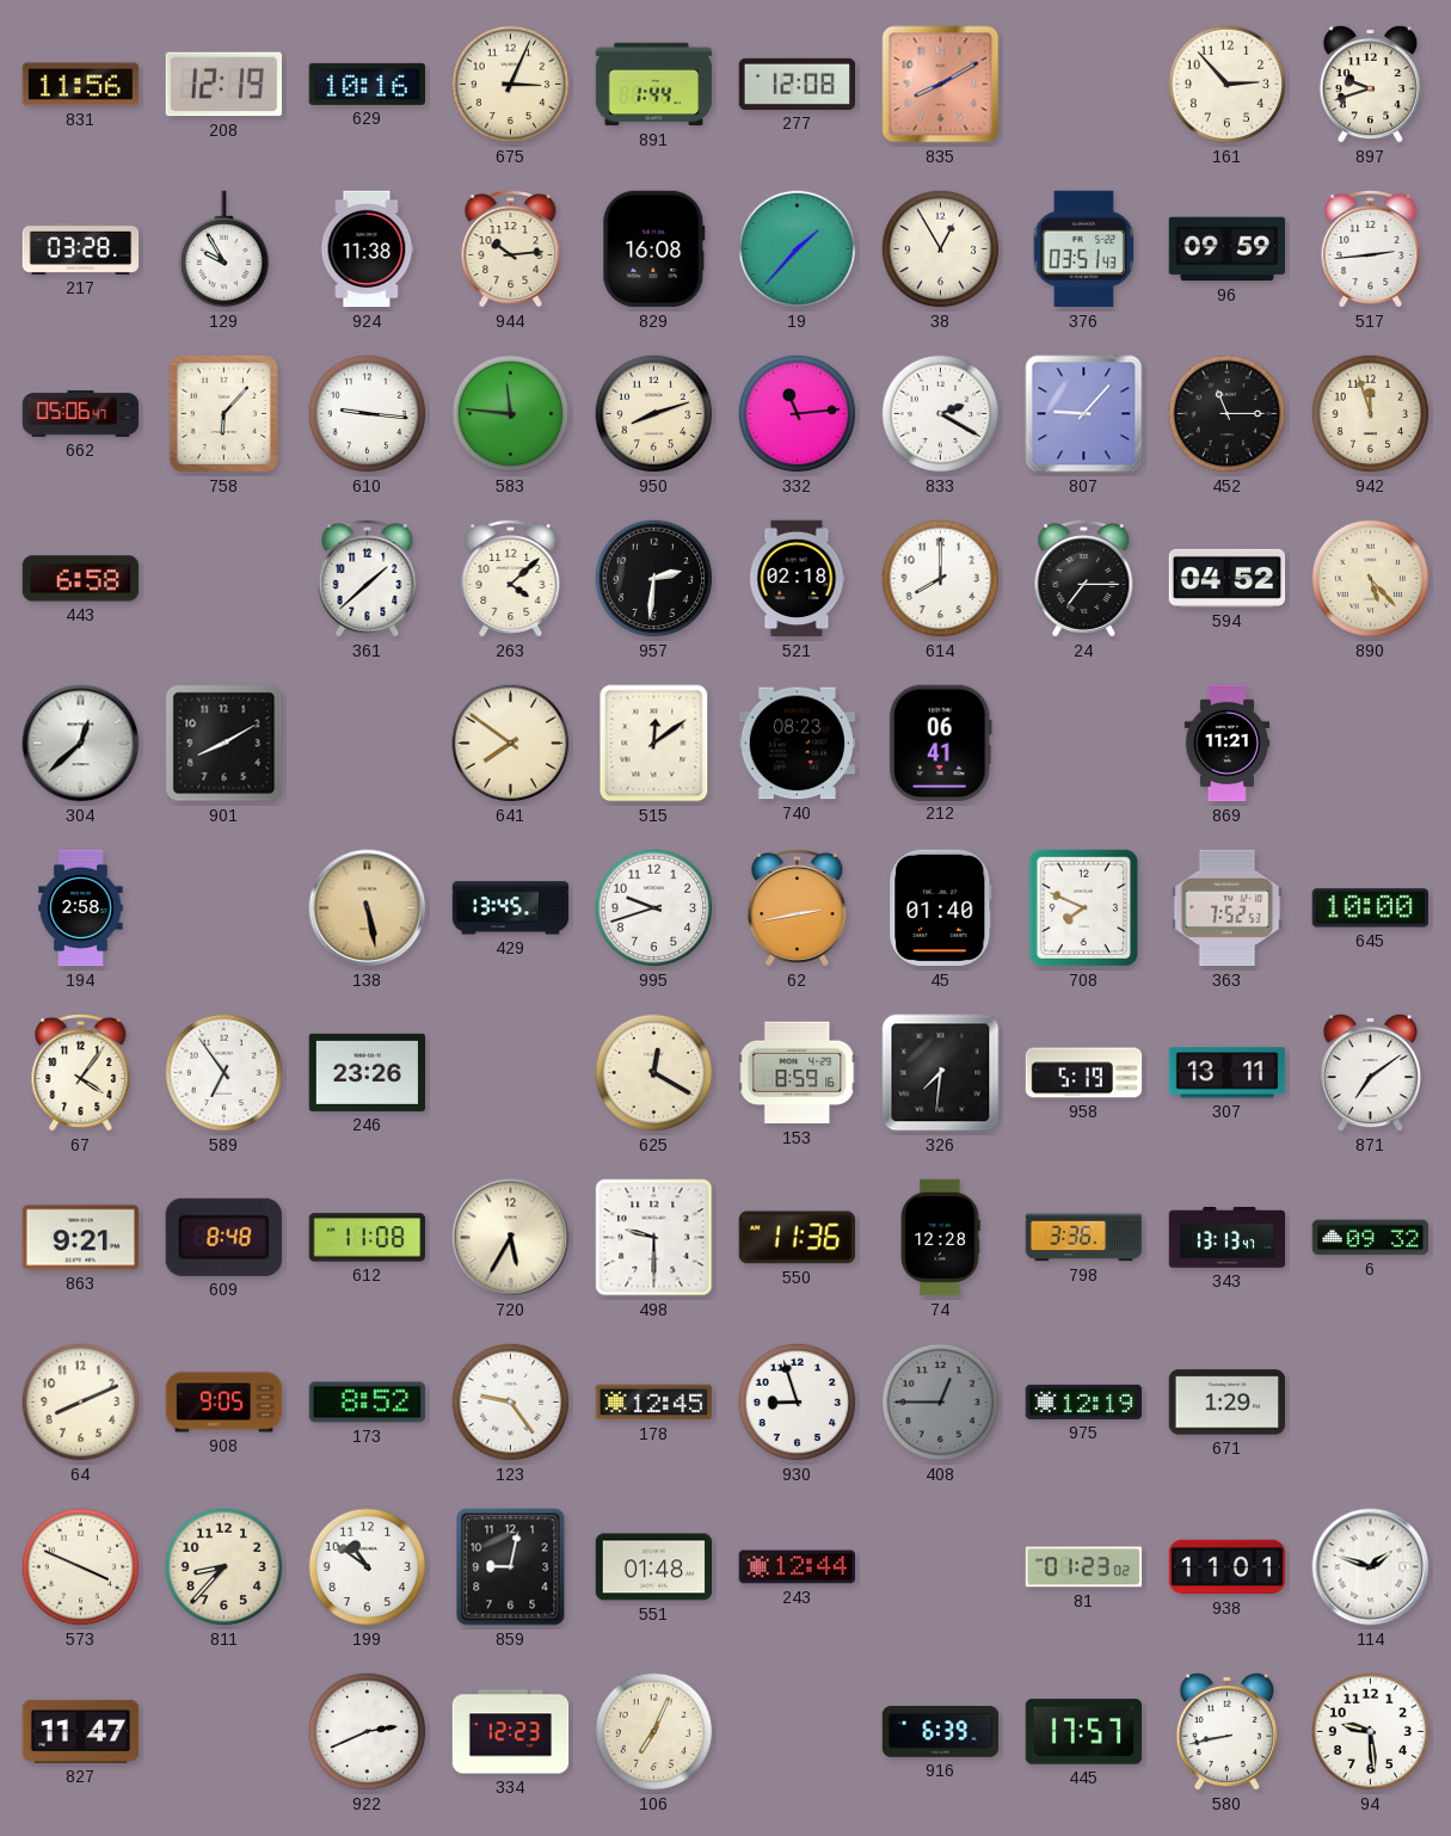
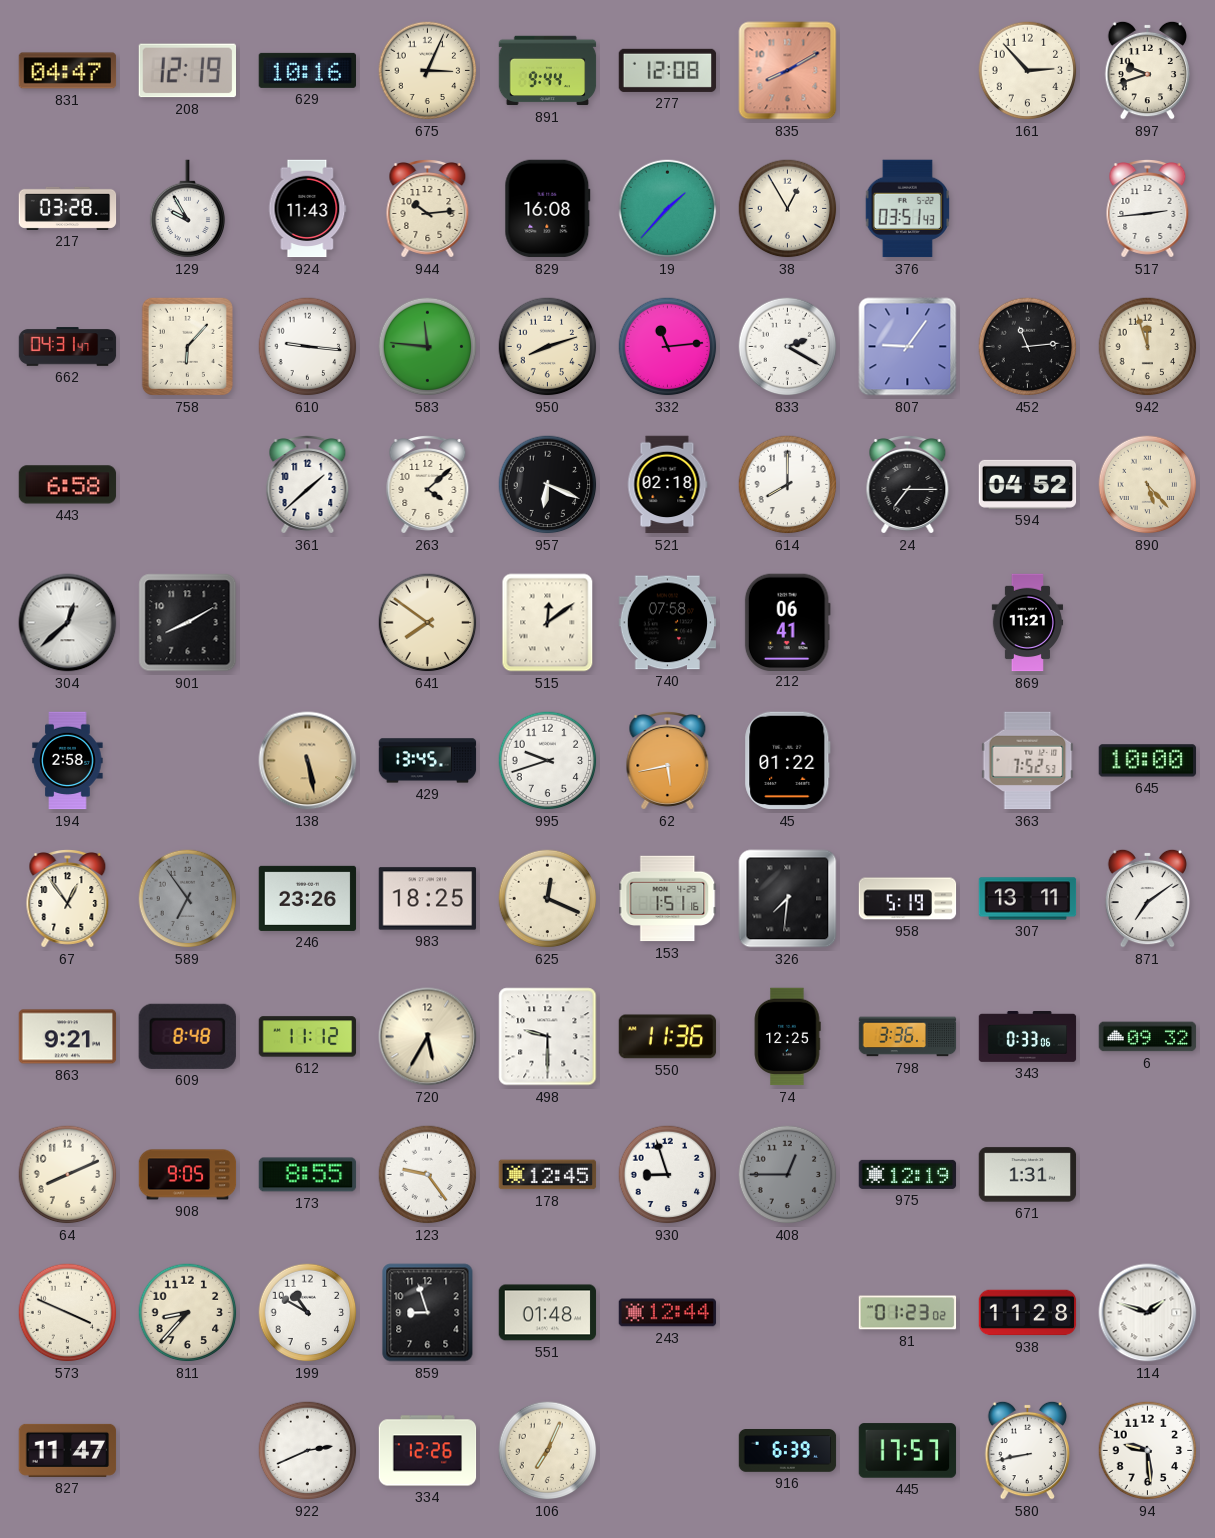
831: 11:56 -> 04:47
891: 1:44 -> 9:44
924: 11:38 -> 11:43
96: 09:59 -> none
662: 05:06 -> 04:31
807: 9:07 -> 9:06
452: 11:15 -> 11:14
957: 2:31 -> 6:19
740: 08:23 -> 07:58
62: 2:43 -> 5:43
45: 01:40 -> 01:22
708: 7:49 -> none
67: 4:06 -> 12:54
589 dial: white -> grey
983: none -> 18:25
625: 12:20 -> 12:19
153: 8:59 -> 1:51
612: 11:08 -> 11:12
74: 12:28 -> 12:25
343: 13:13 -> 0:33
173: 8:52 -> 8:55
671: 1:29 -> 1:31
199: 10:51 -> 10:50
859: 9:02 -> 8:57
938: 11:01 -> 11:28
334: 12:23 -> 12:26
